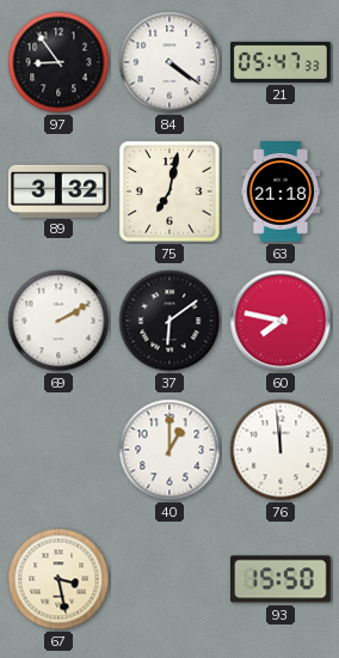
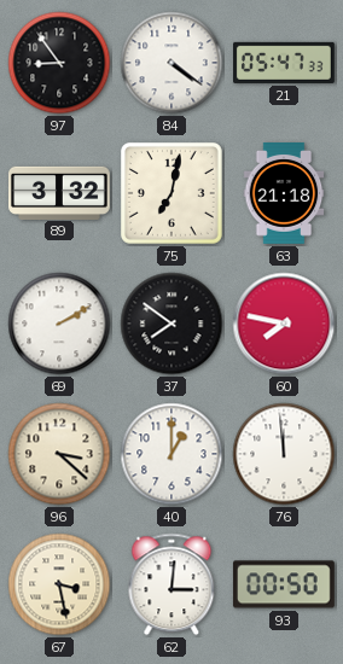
37: 6:09 -> 7:51
96: none -> 3:22
62: none -> 3:01
93: 15:50 -> 00:50
